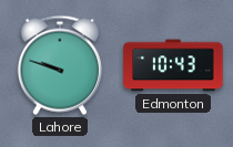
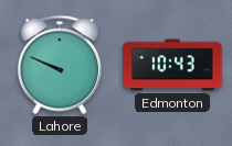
Lahore: 9:48 -> 9:49
